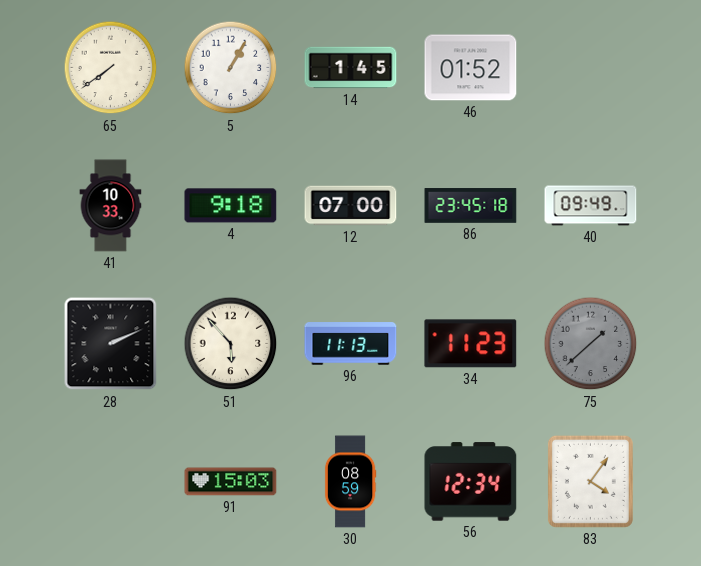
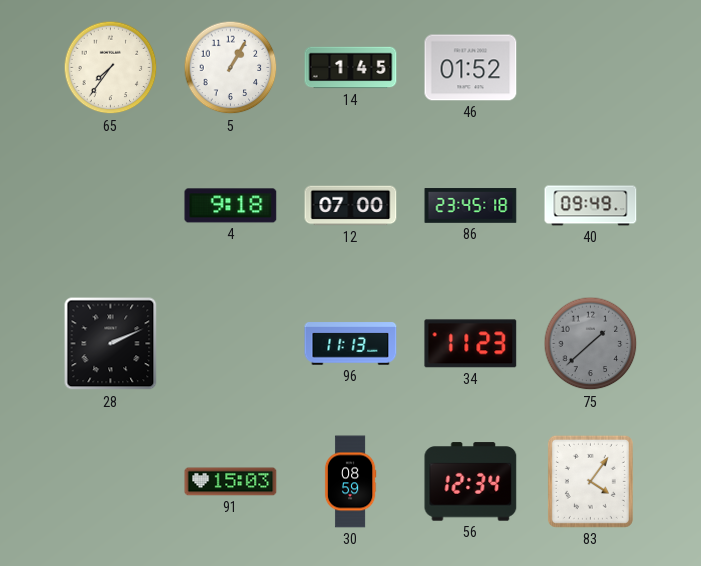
65: 7:39 -> 7:36
41: 10:33 -> none
51: 5:53 -> none
